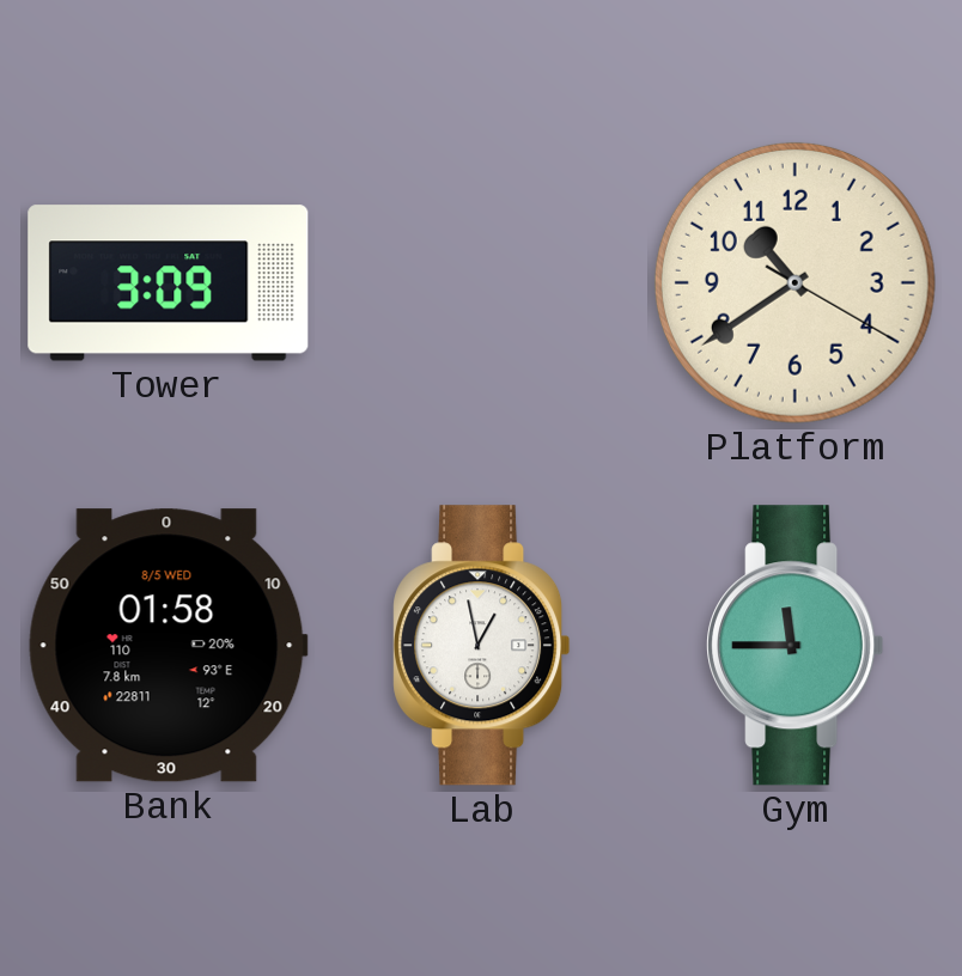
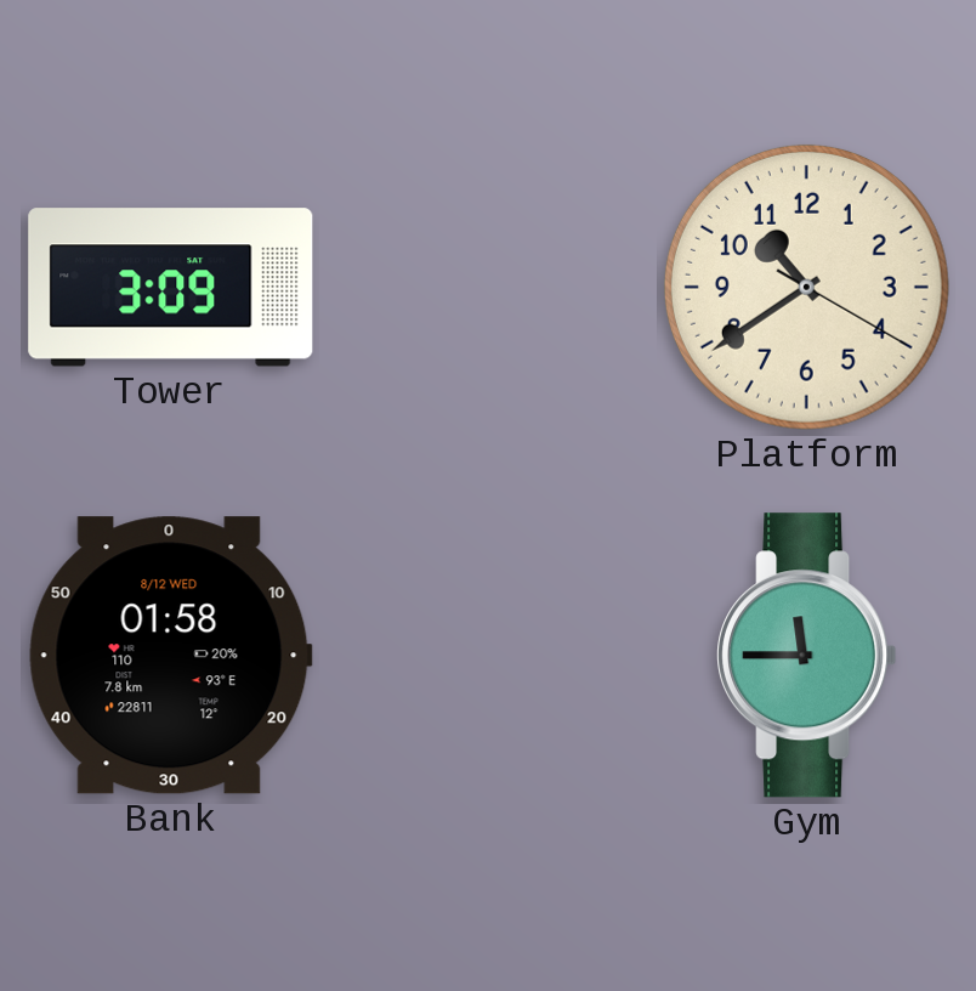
Bank date: 8/5 WED -> 8/12 WED
Lab: 12:58 -> none
